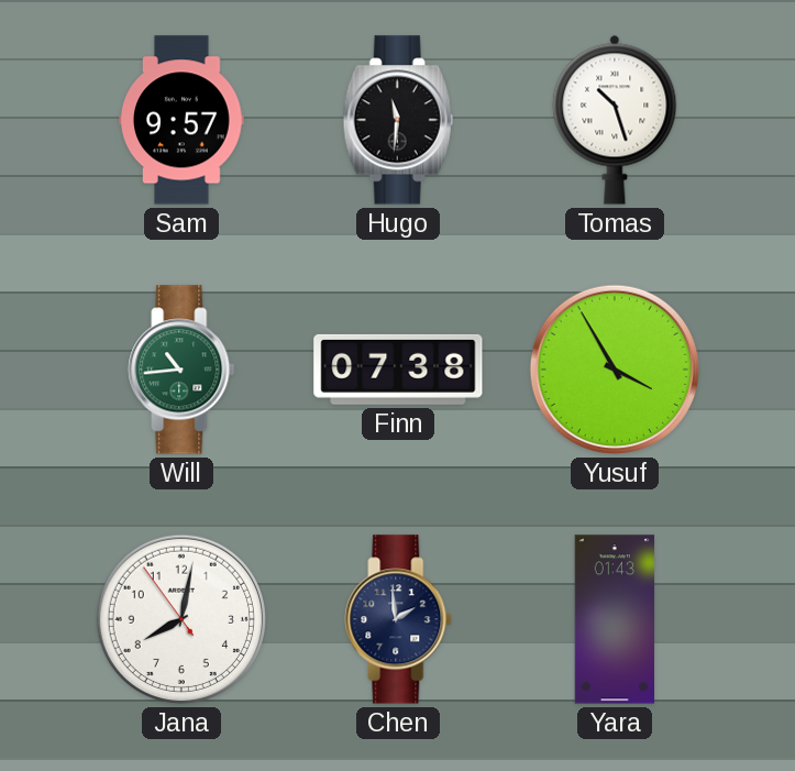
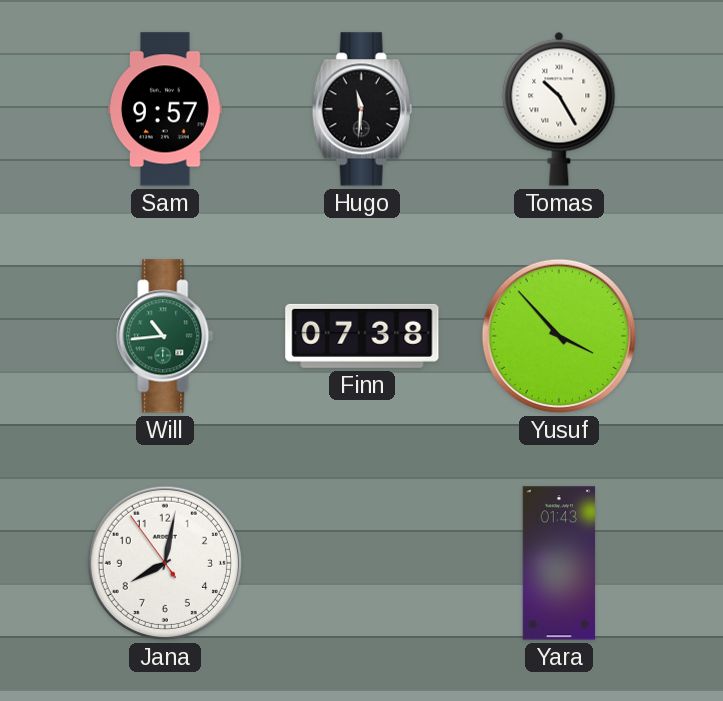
Tomas: 10:27 -> 10:25
Yusuf: 3:55 -> 3:53
Chen: 1:59 -> none
